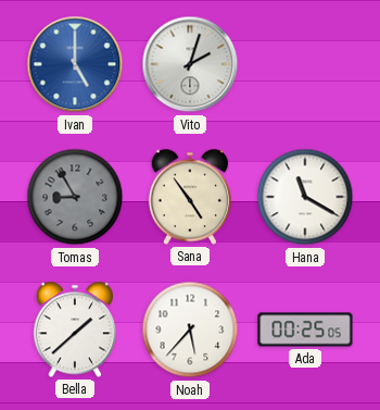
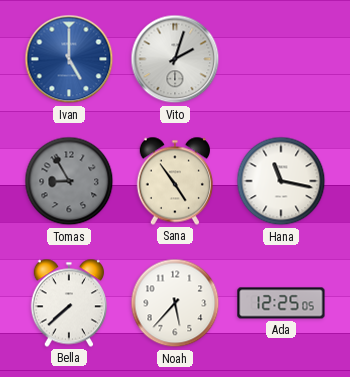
Hana: 11:20 -> 11:17
Bella: 1:38 -> 7:38
Ada: 00:25 -> 12:25
